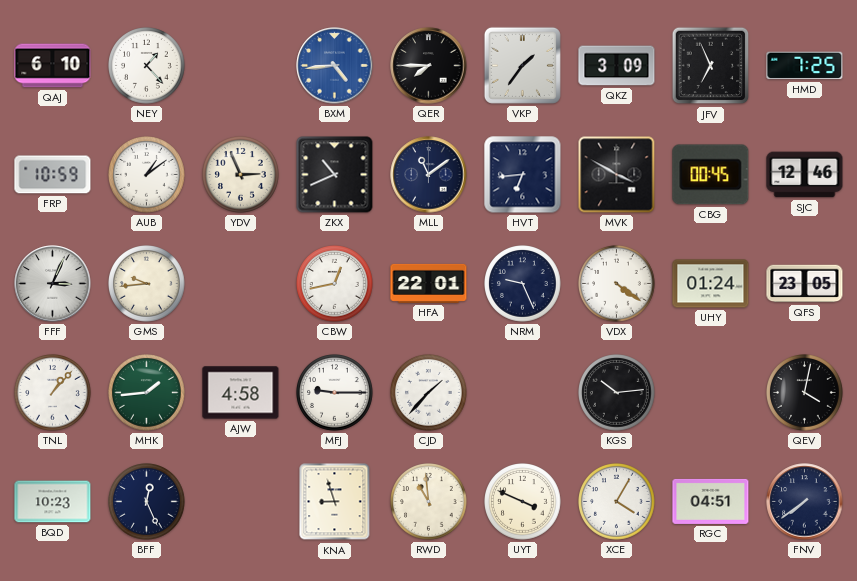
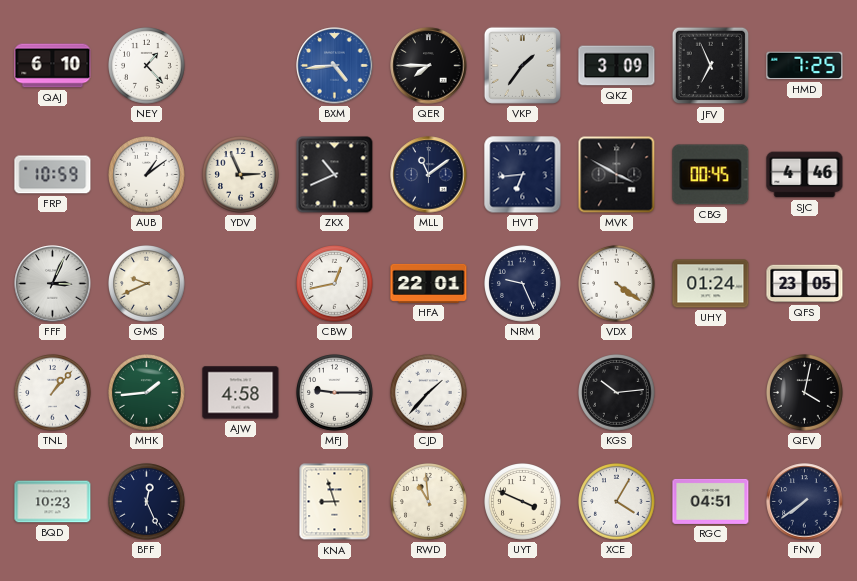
SJC: 12:46 -> 4:46
GMS: 9:44 -> 9:41
